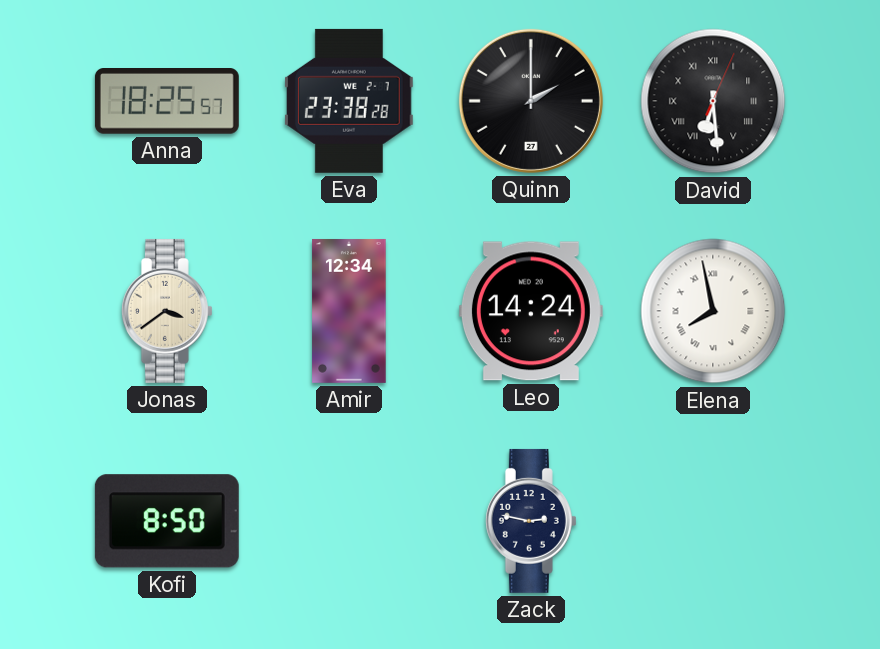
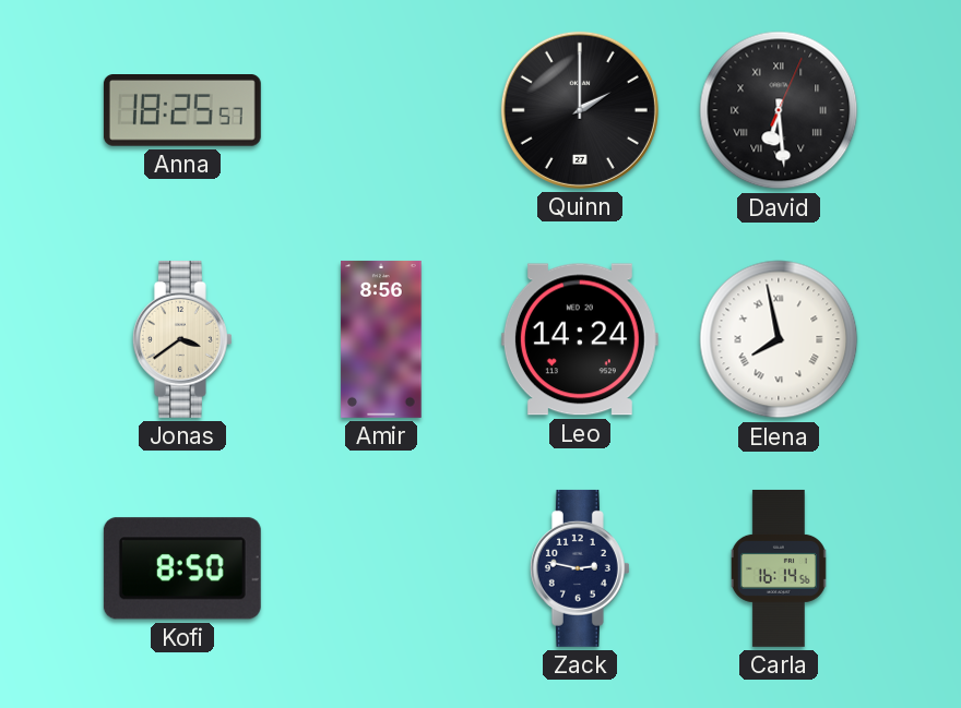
Eva: 23:38 -> none
Amir: 12:34 -> 8:56
Carla: none -> 16:14
